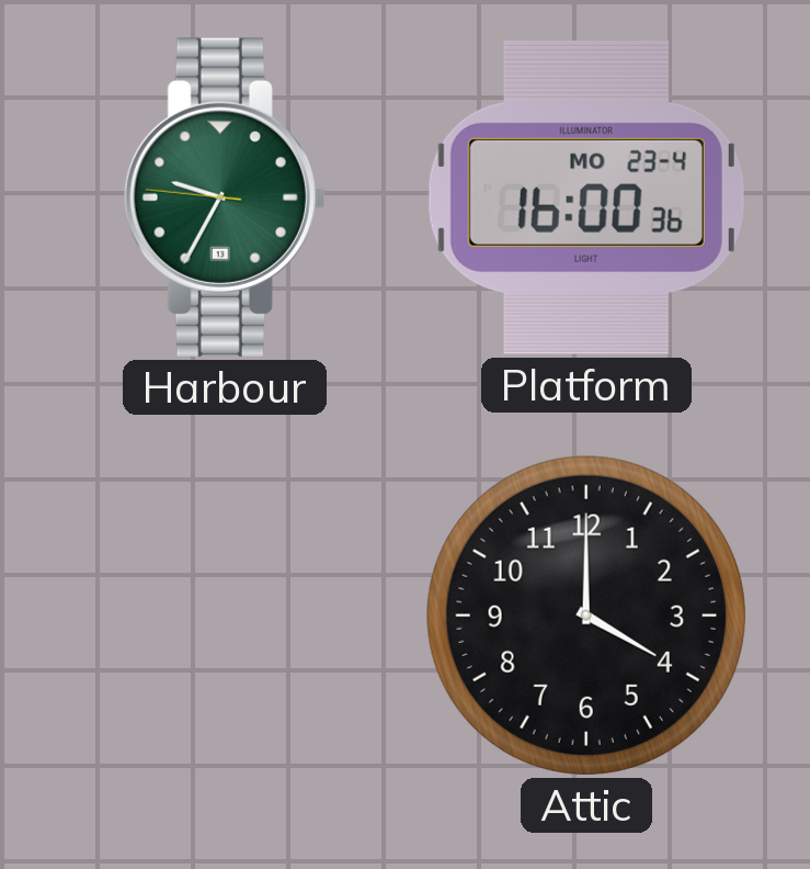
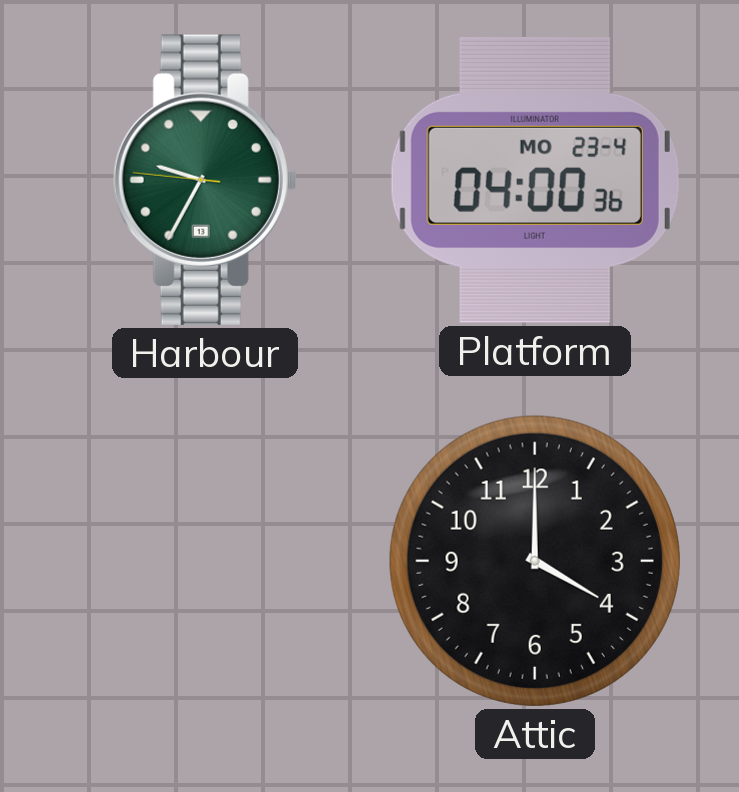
Platform: 16:00 -> 04:00
